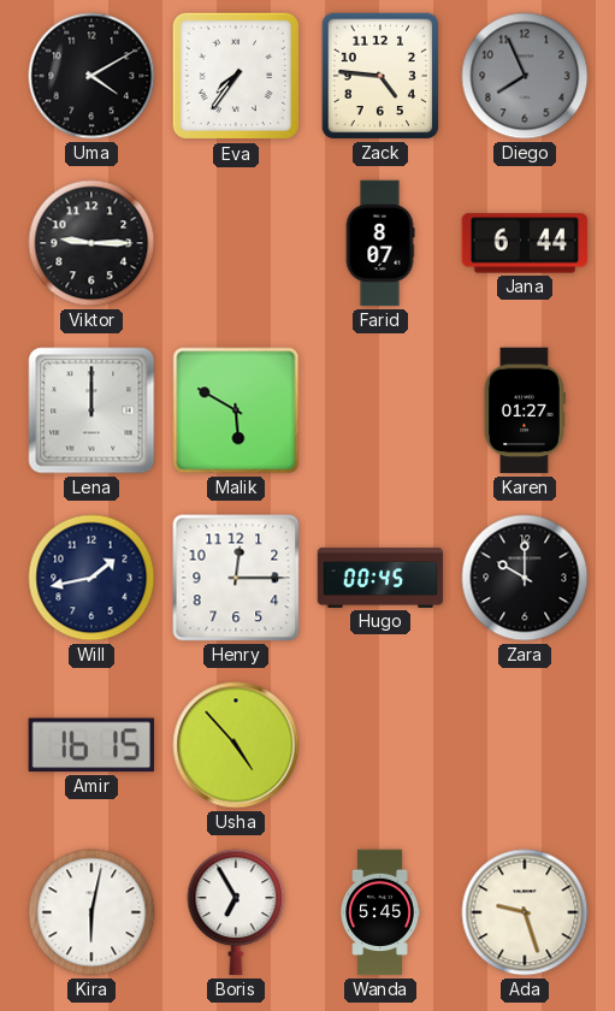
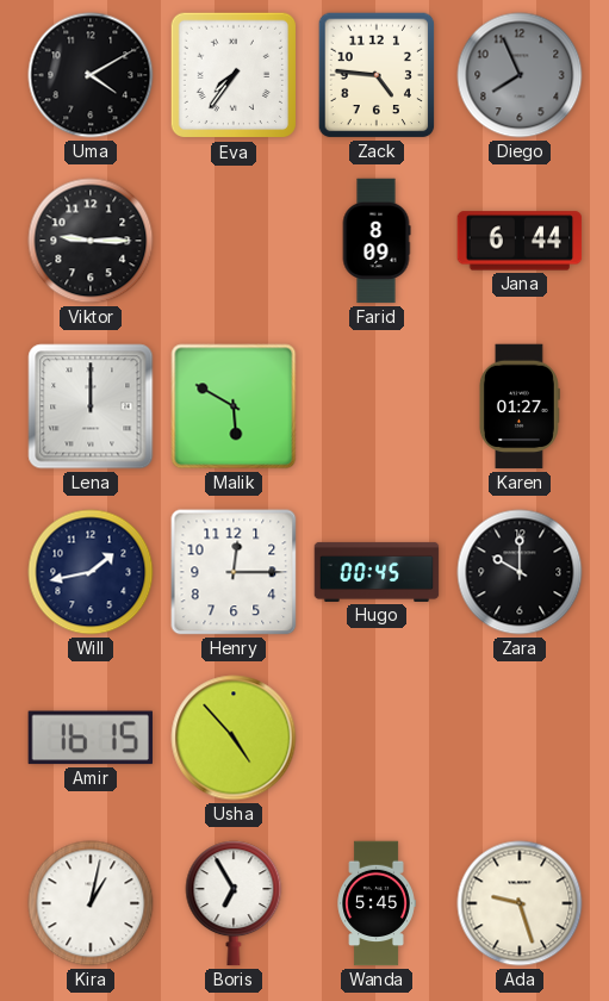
Farid: 8:07 -> 8:09
Kira: 6:02 -> 1:02
